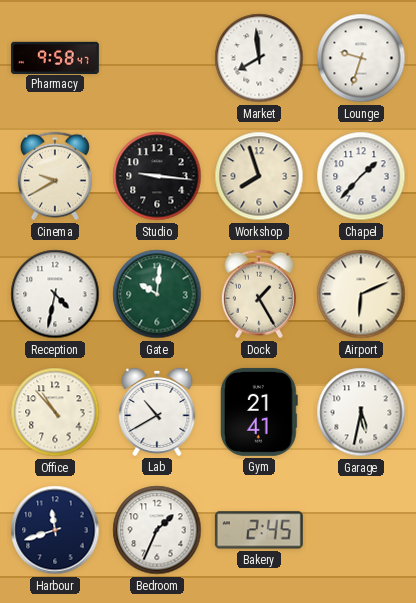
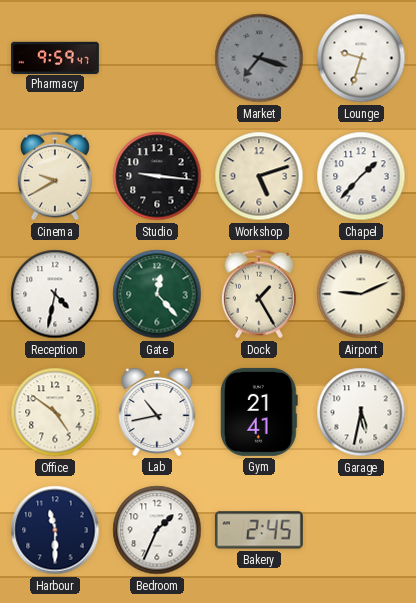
Pharmacy: 9:58 -> 9:59
Market: 7:59 -> 7:18
Market dial: white -> grey
Workshop: 7:57 -> 5:12
Gate: 10:01 -> 12:23
Airport: 6:11 -> 9:11
Office: 10:53 -> 4:51
Lab: 10:40 -> 10:43
Harbour: 11:42 -> 11:30
